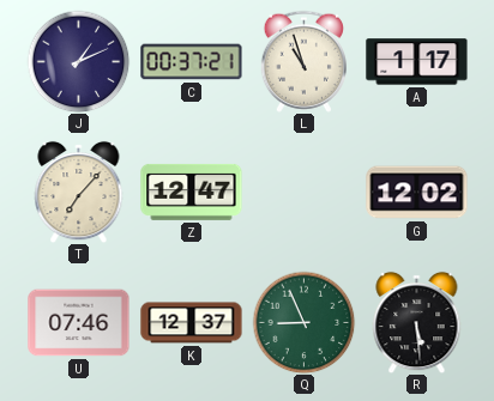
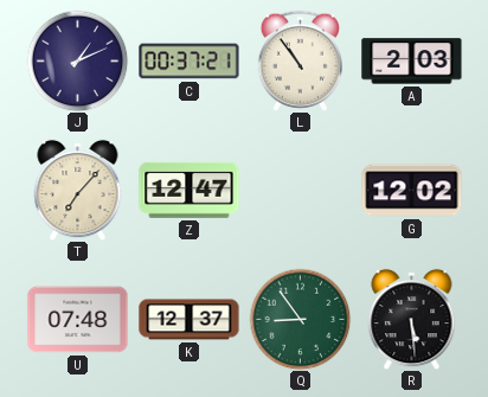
L: 10:57 -> 10:54
A: 1:17 -> 2:03
U: 07:46 -> 07:48
Q: 8:56 -> 8:54
